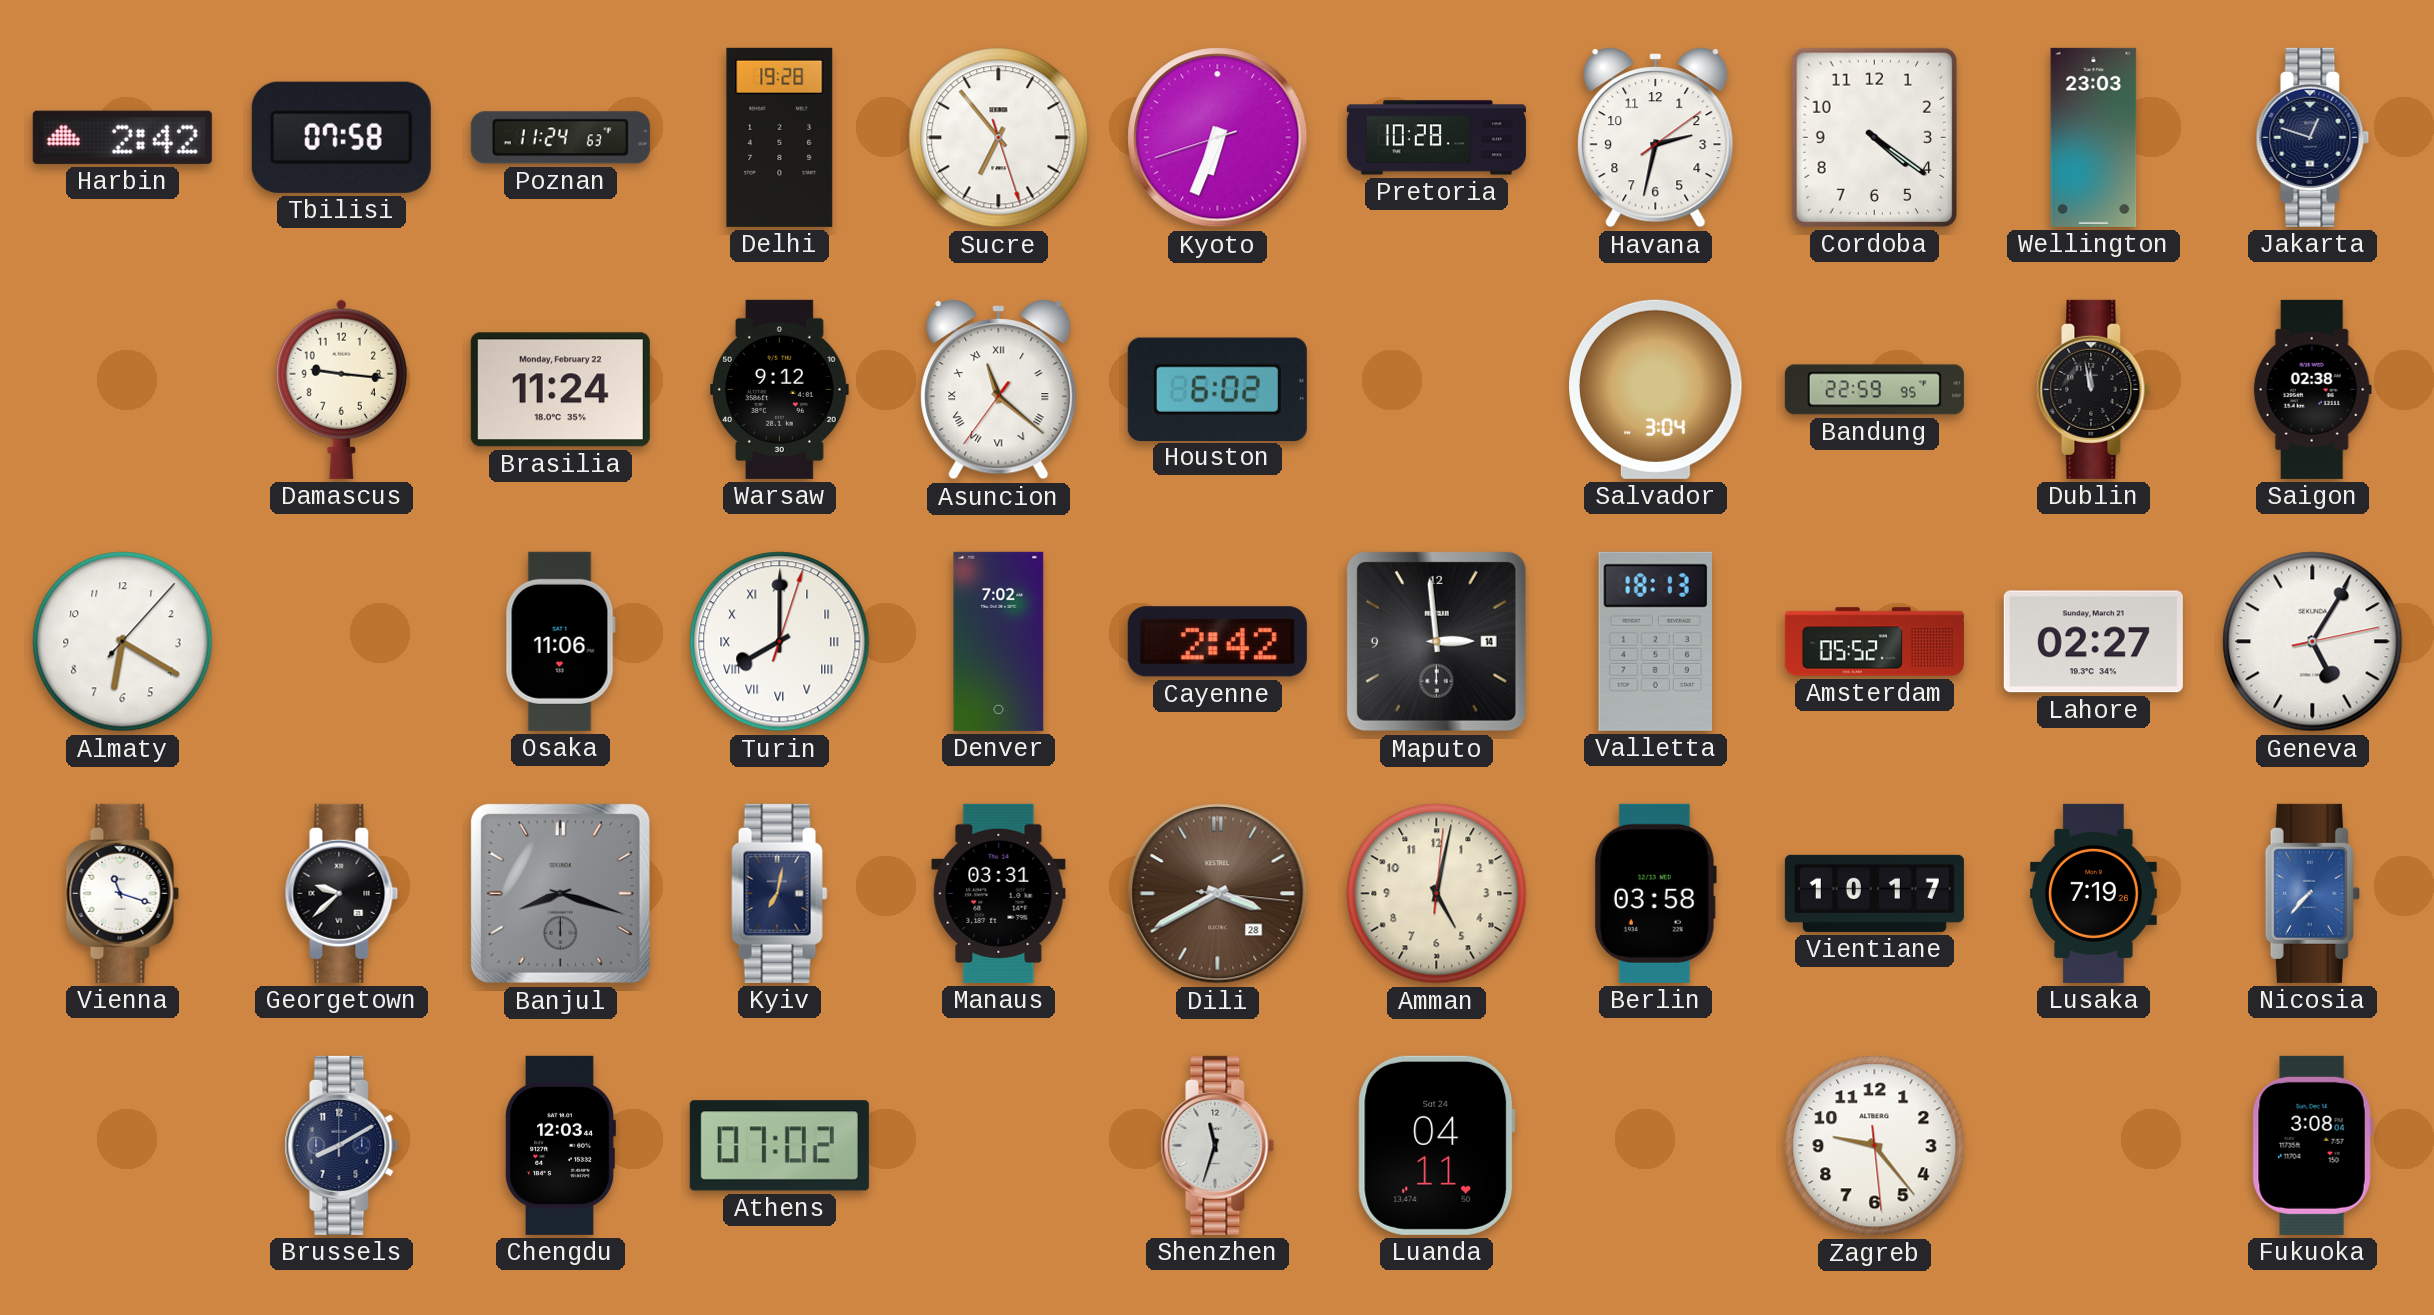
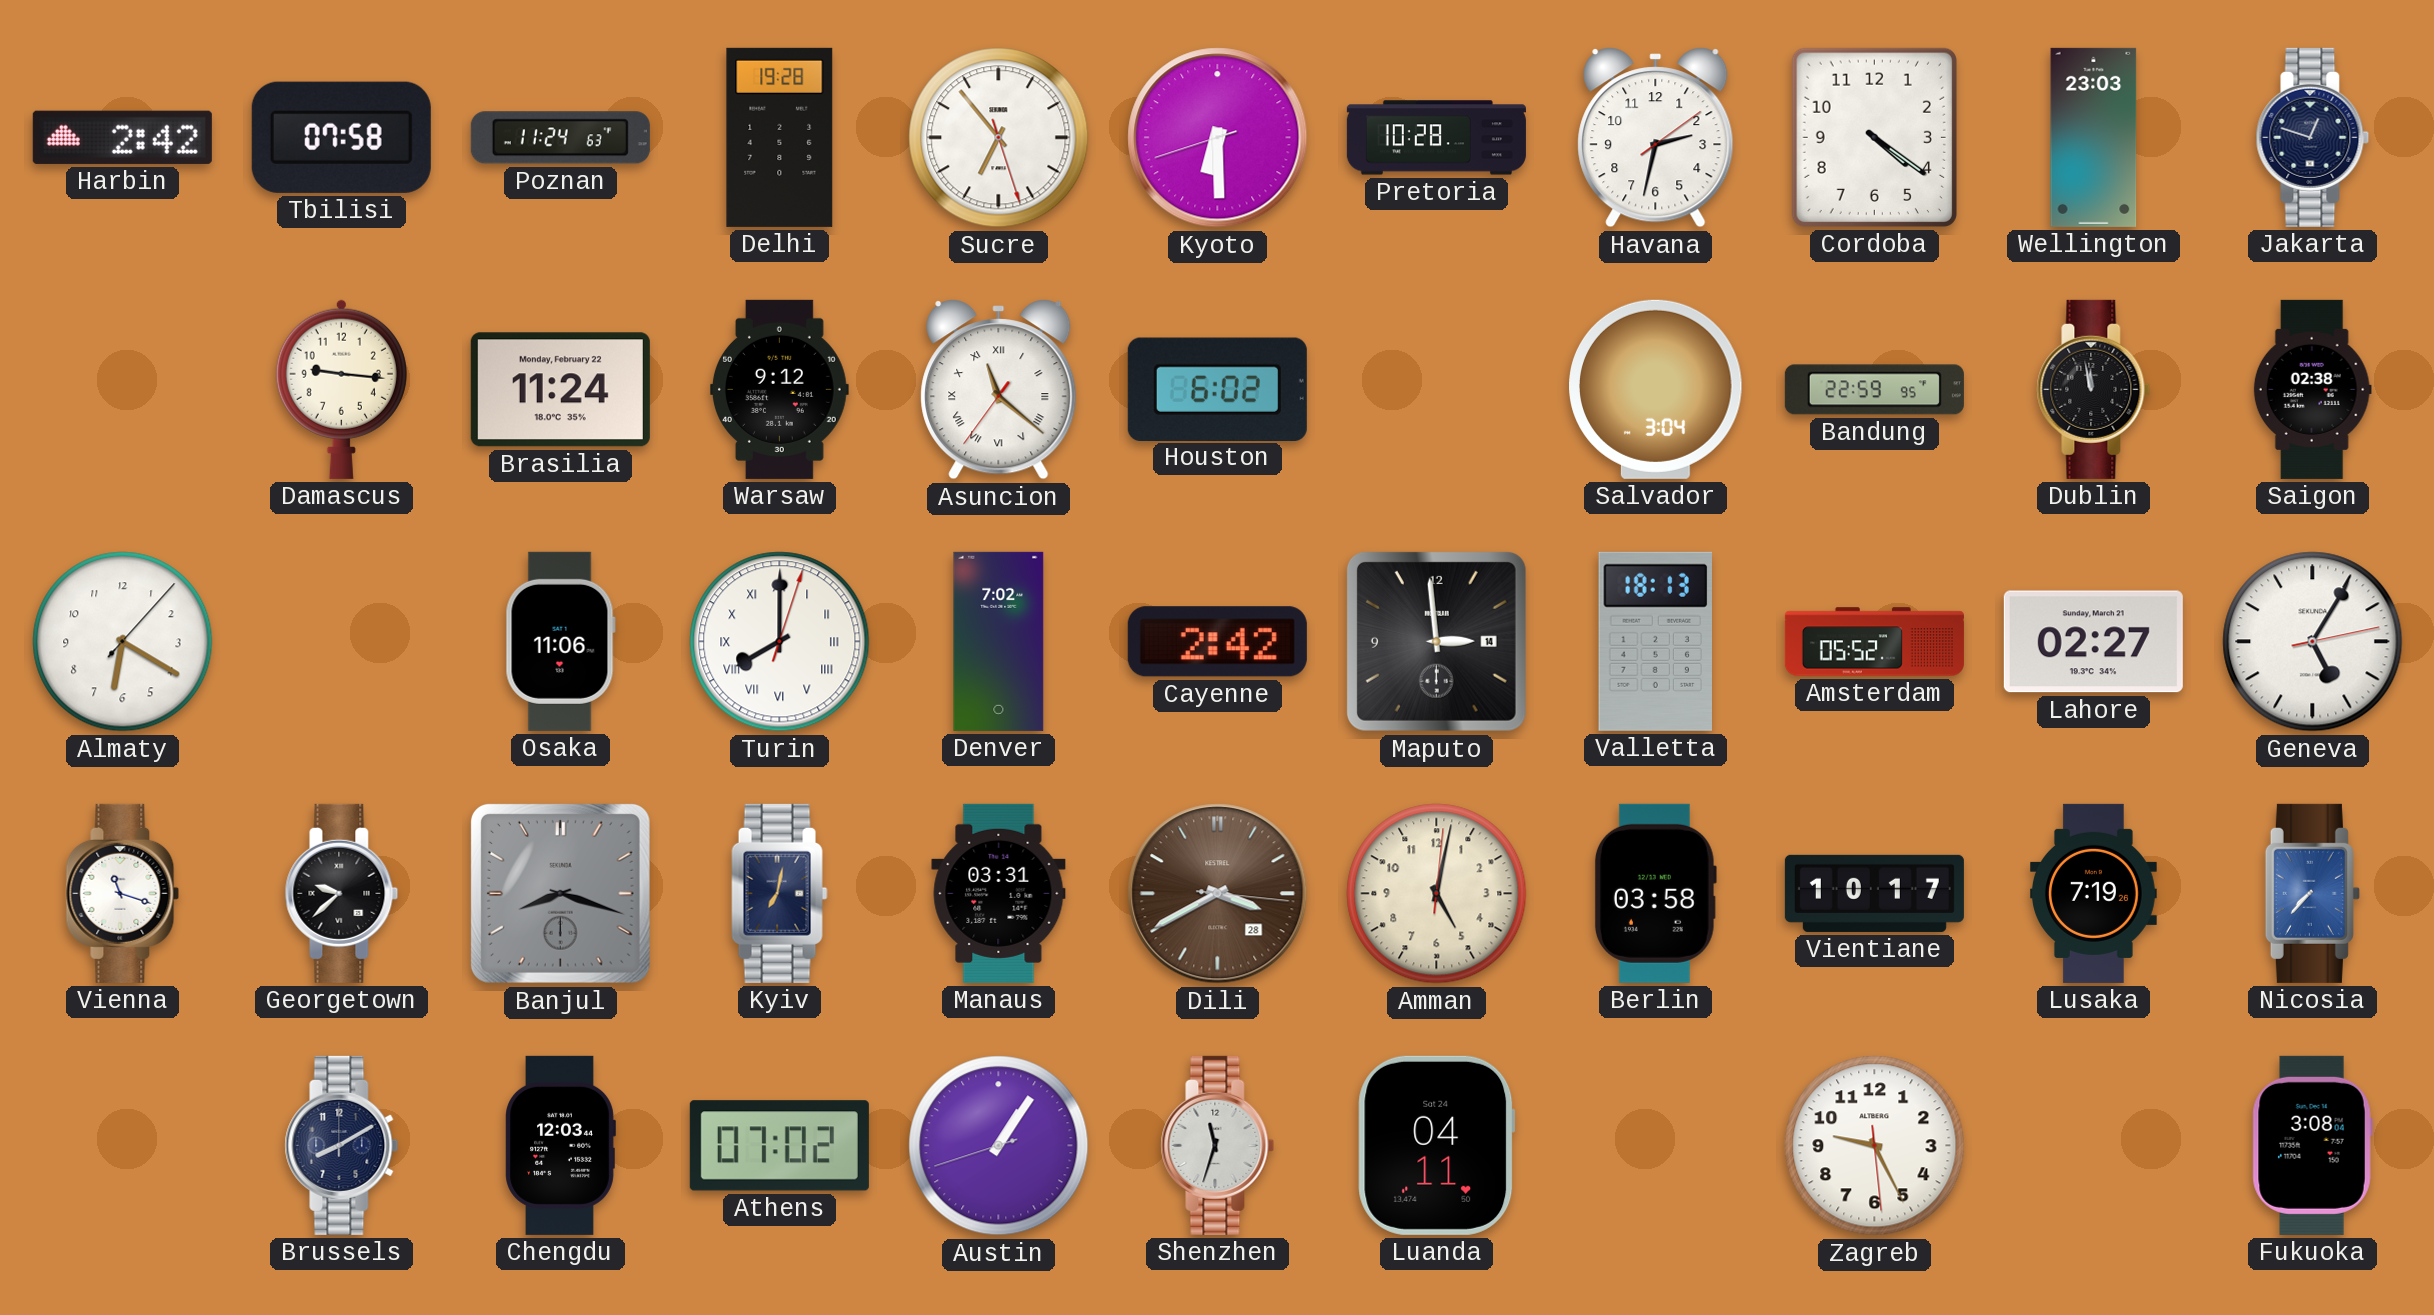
Kyoto: 6:33 -> 6:29
Austin: none -> 1:05
Zagreb: 9:23 -> 9:25
